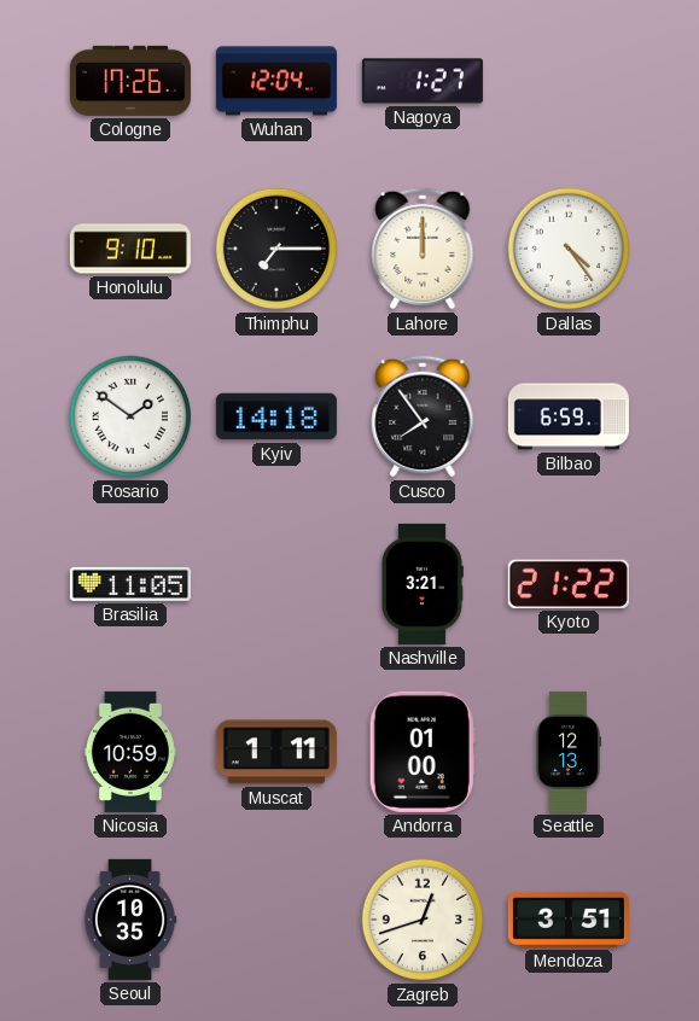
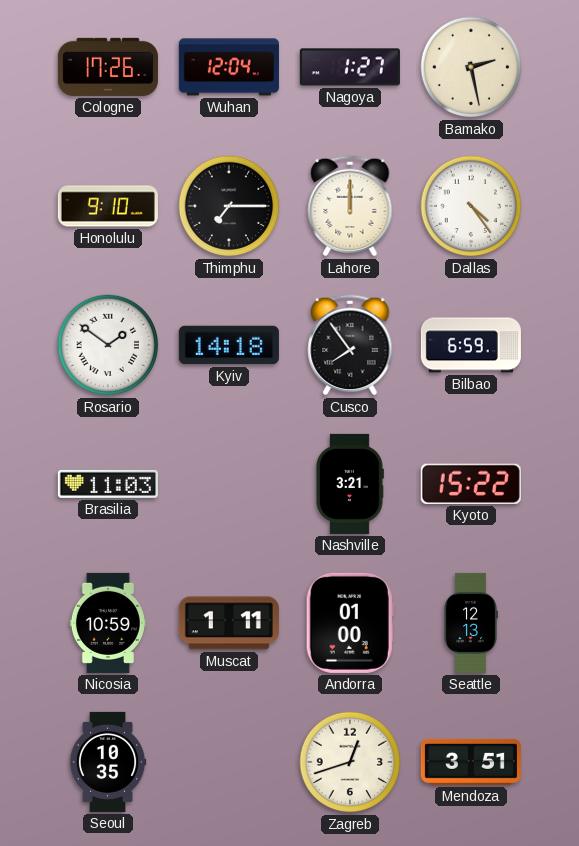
Bamako: none -> 2:28
Brasilia: 11:05 -> 11:03
Kyoto: 21:22 -> 15:22
